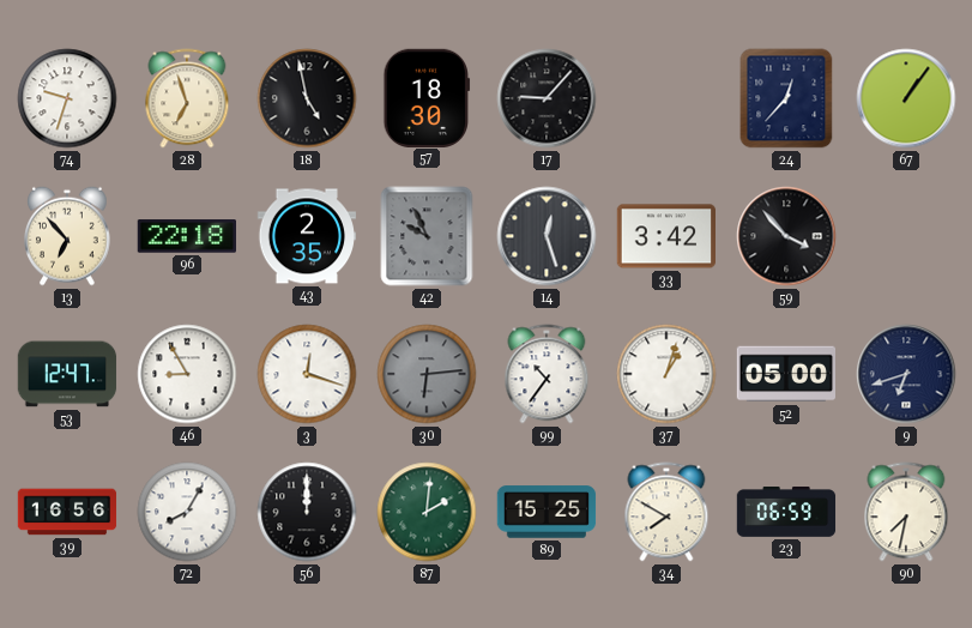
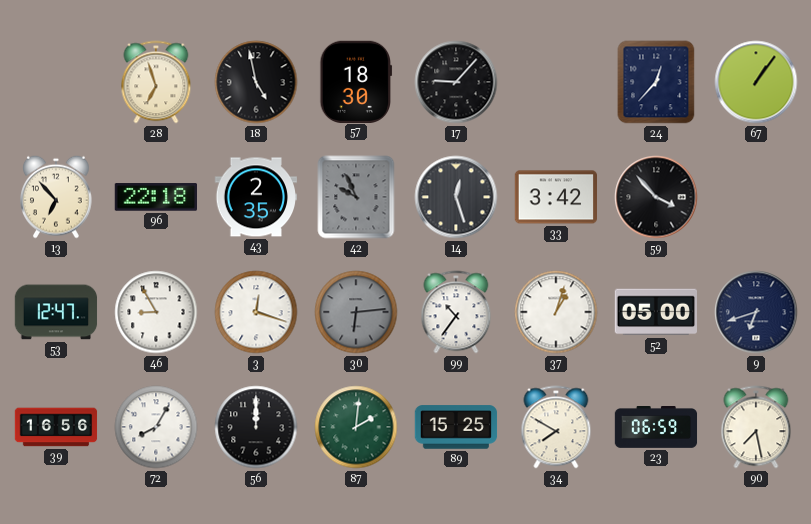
74: 9:33 -> none
90: 7:32 -> 7:28
